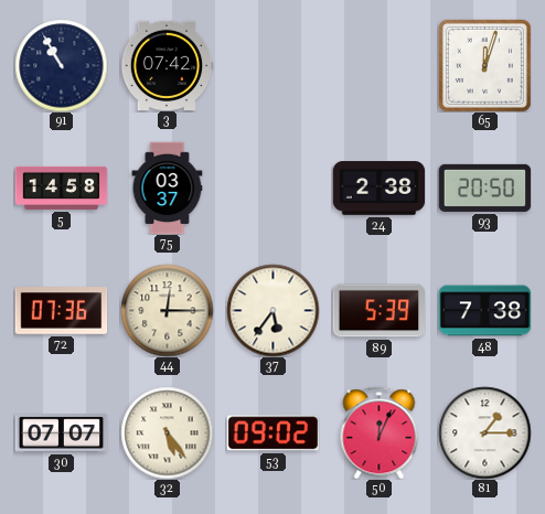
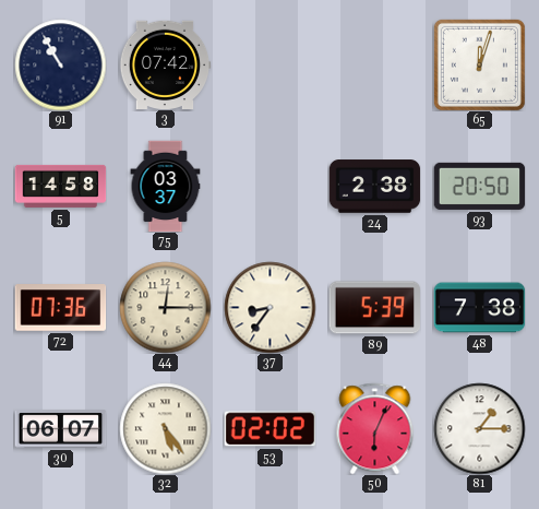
37: 5:36 -> 8:36
30: 07:07 -> 06:07
53: 09:02 -> 02:02
50: 12:04 -> 6:04
